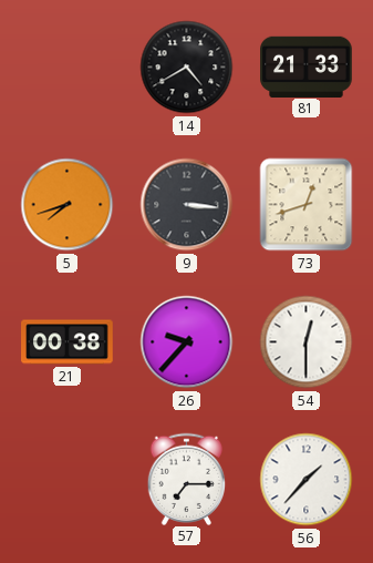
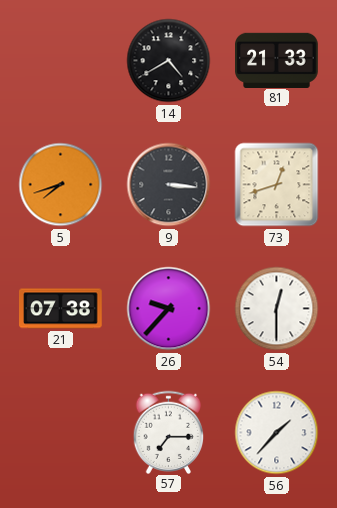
21: 00:38 -> 07:38
